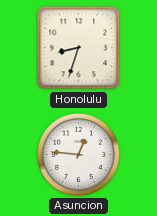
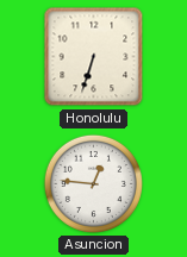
Honolulu: 8:33 -> 6:33
